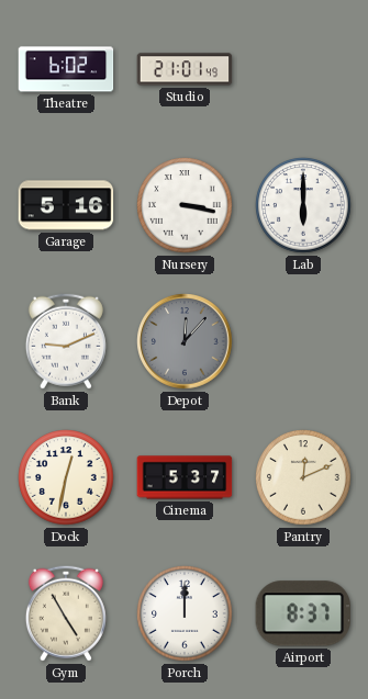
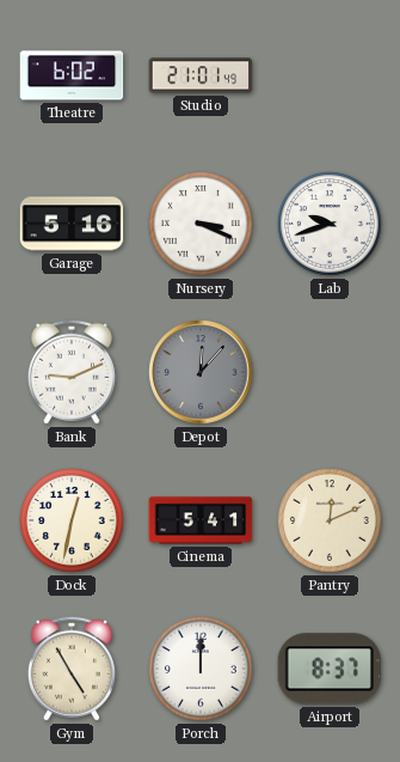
Nursery: 3:17 -> 3:19
Lab: 6:00 -> 9:42
Cinema: 5:37 -> 5:41
